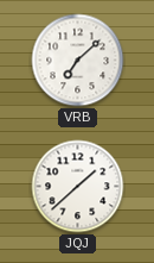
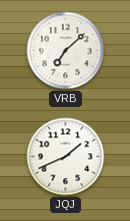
JQJ: 1:38 -> 1:41
